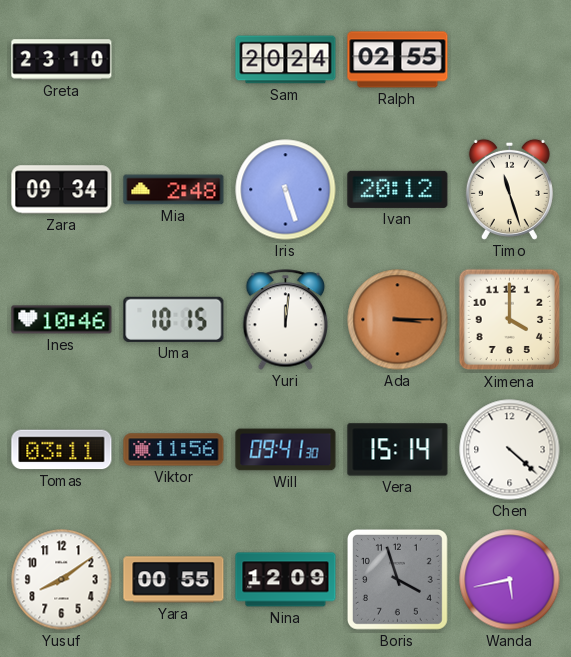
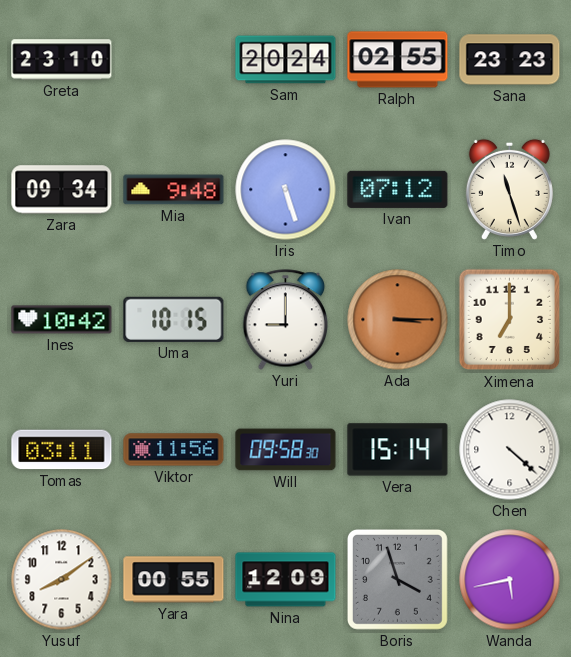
Sana: none -> 23:23
Mia: 2:48 -> 9:48
Ivan: 20:12 -> 07:12
Ines: 10:46 -> 10:42
Yuri: 12:01 -> 9:00
Ximena: 4:00 -> 7:00
Will: 09:41 -> 09:58
